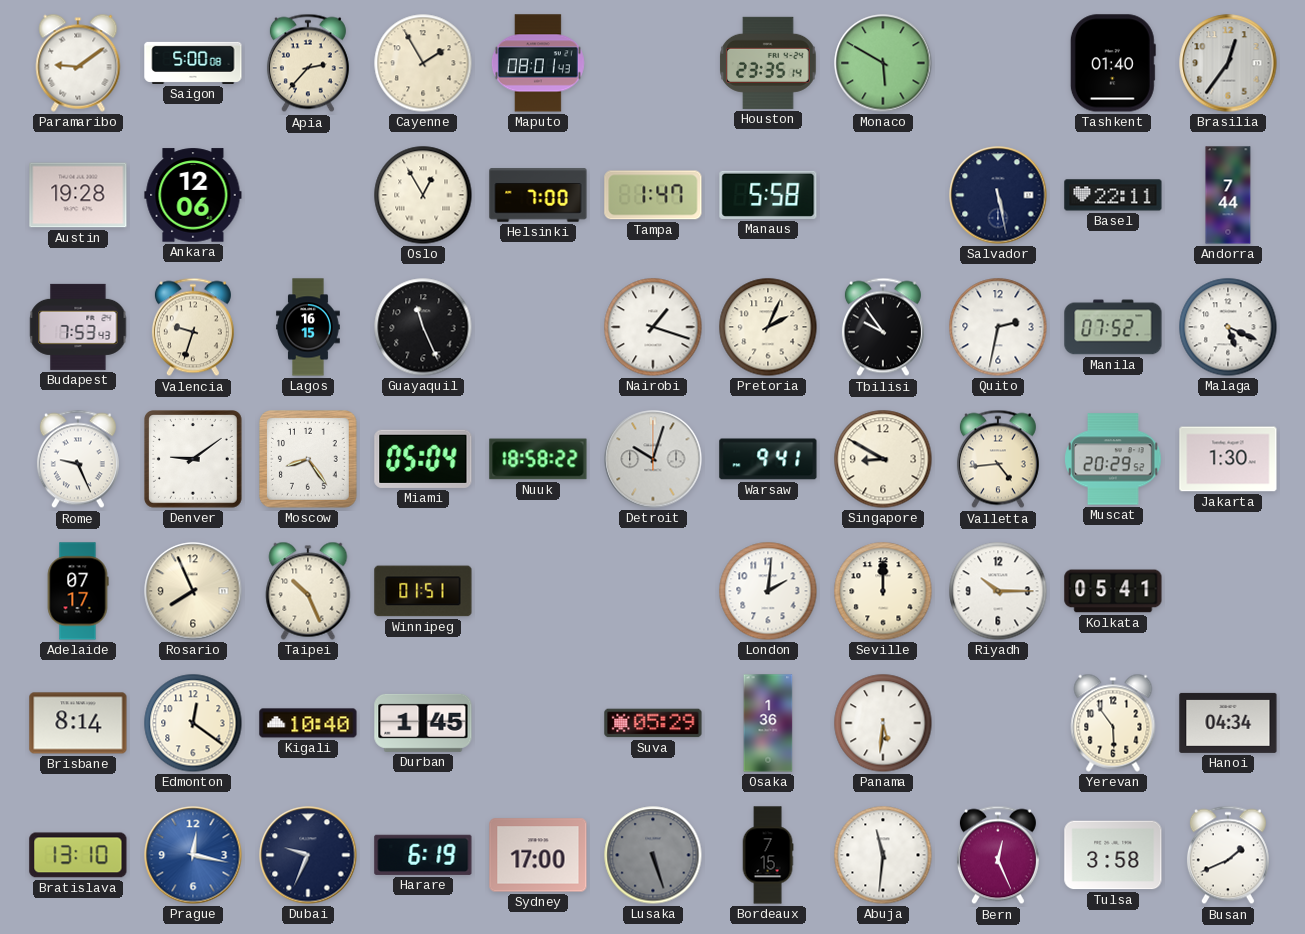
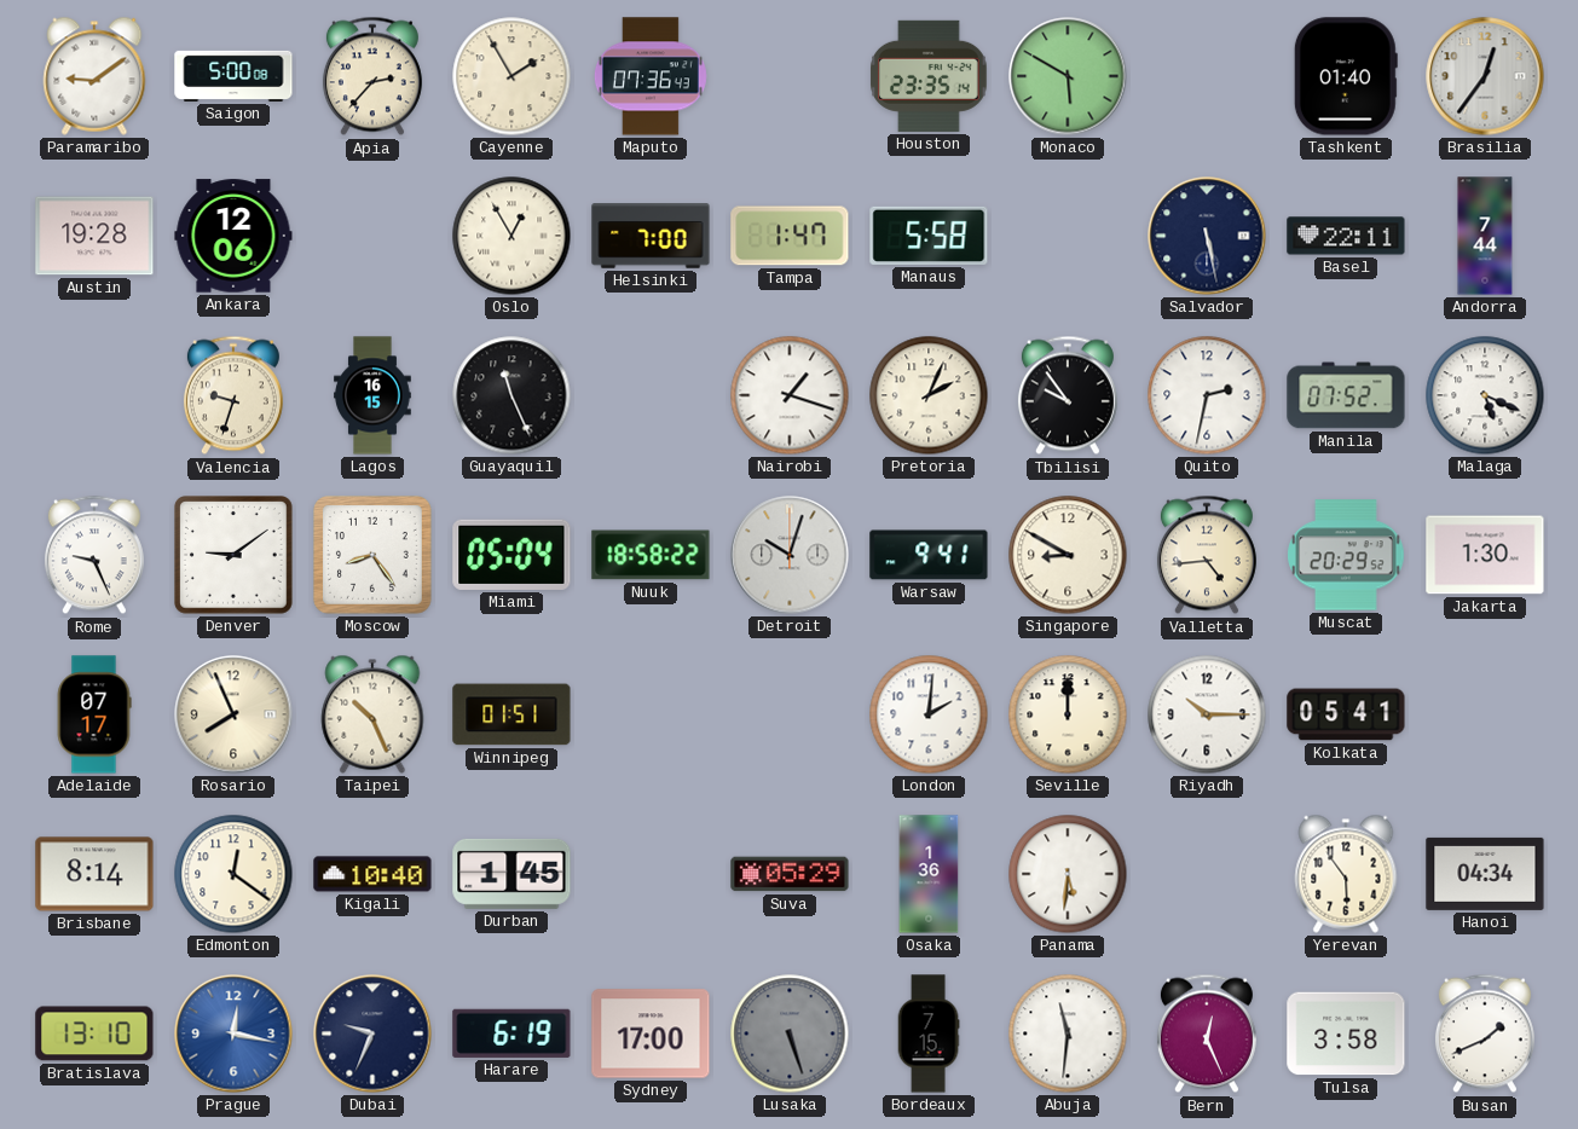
Maputo: 08:01 -> 07:36
Budapest: 7:53 -> none
